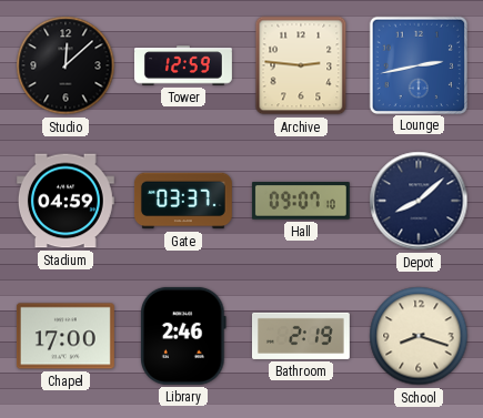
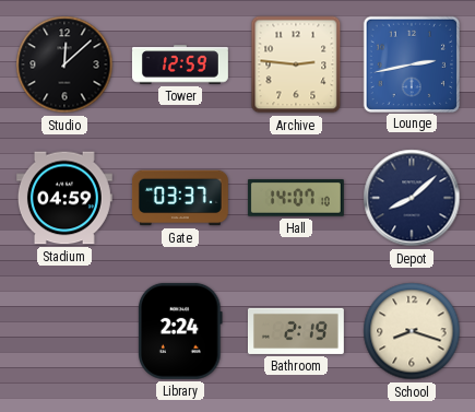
Hall: 09:07 -> 14:07
Chapel: 17:00 -> none
Library: 2:46 -> 2:24
